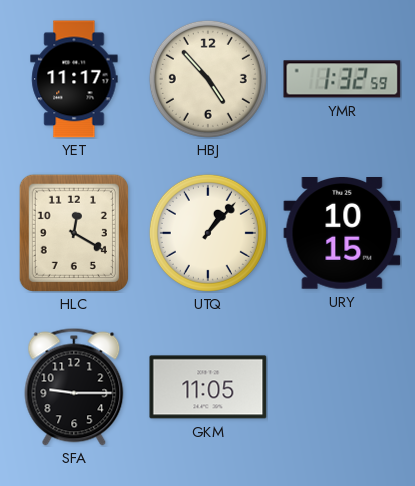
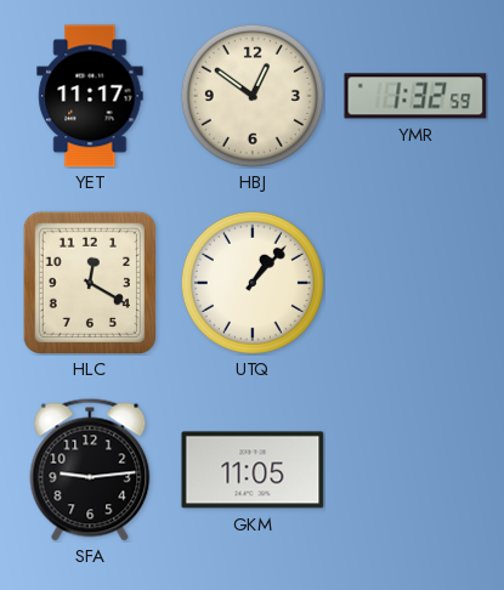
HBJ: 4:53 -> 12:51
URY: 10:15 -> none
SFA: 9:15 -> 9:14
